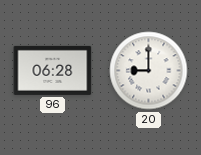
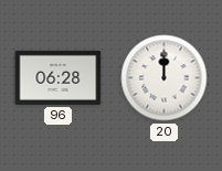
20: 9:00 -> 12:00
